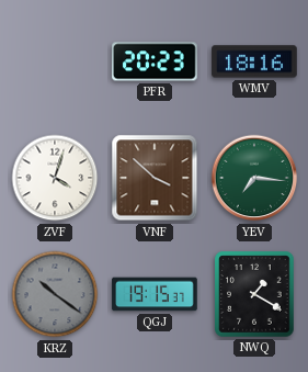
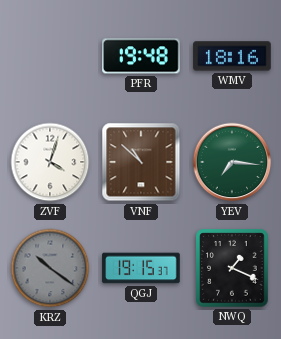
PFR: 20:23 -> 19:48
VNF: 3:52 -> 10:52
NWQ: 1:20 -> 1:19
